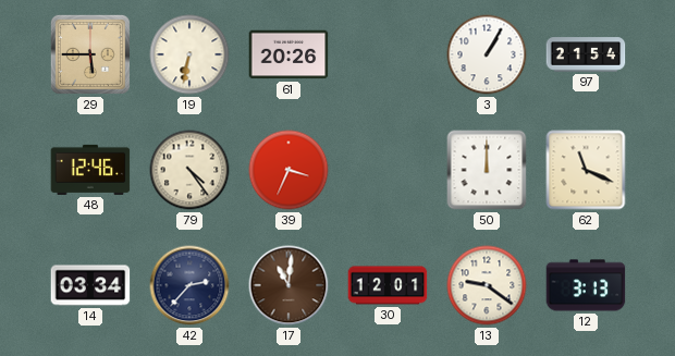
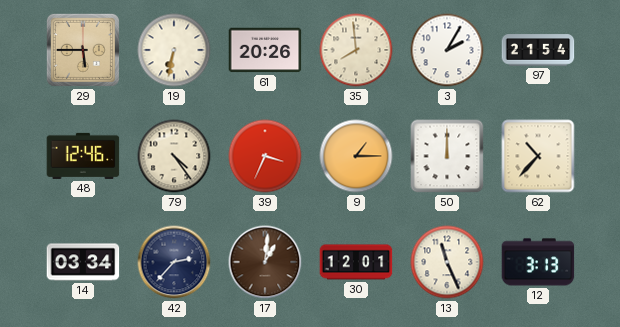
35: none -> 7:59
3: 1:05 -> 2:05
9: none -> 1:15
62: 11:19 -> 10:37
17: 11:01 -> 1:01
13: 9:21 -> 11:26
